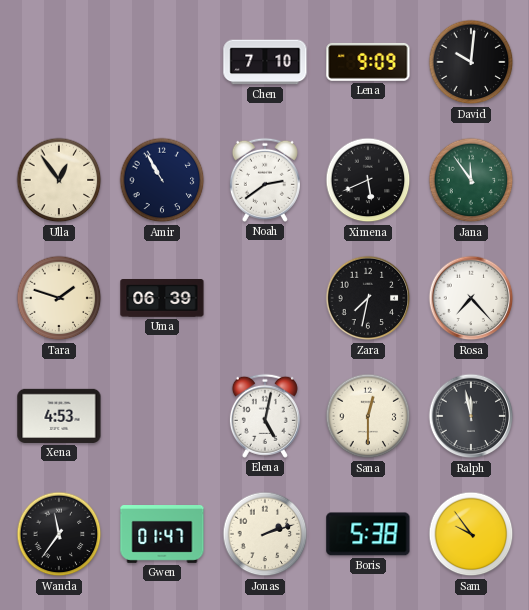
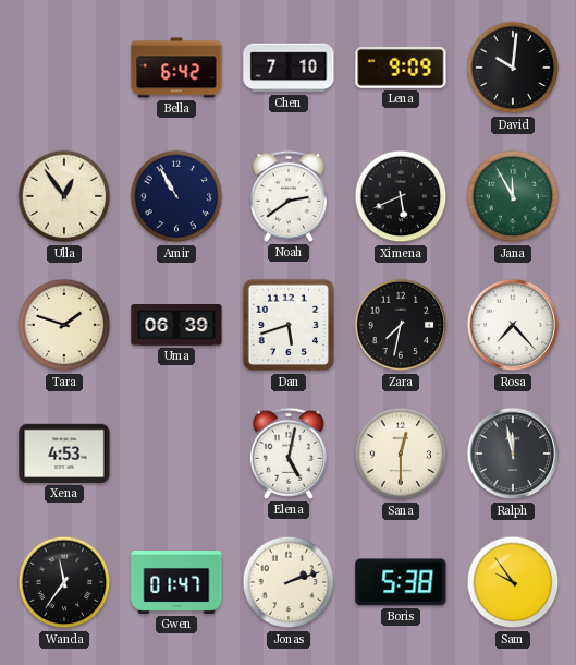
Bella: none -> 6:42
Jana: 11:54 -> 11:55
Dan: none -> 5:42
